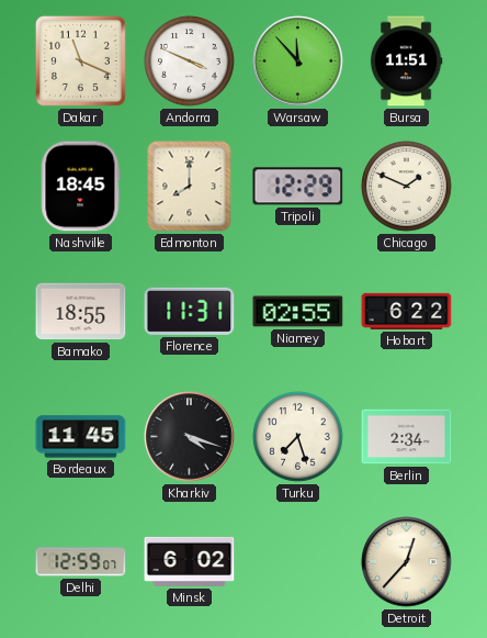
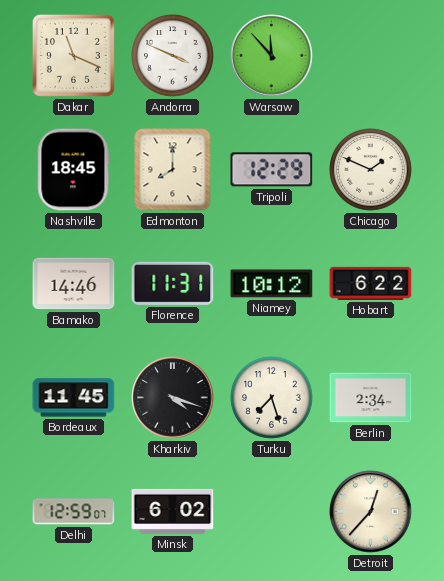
Bursa: 11:51 -> none
Bamako: 18:55 -> 14:46
Niamey: 02:55 -> 10:12
